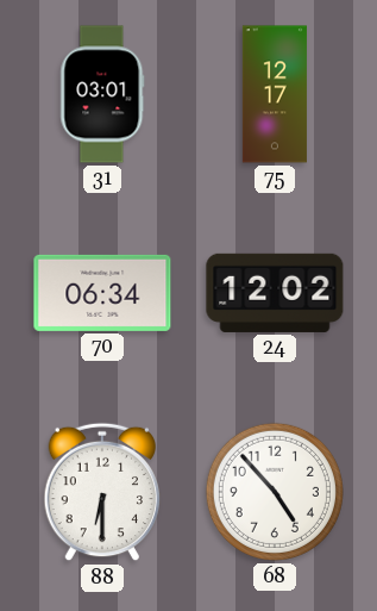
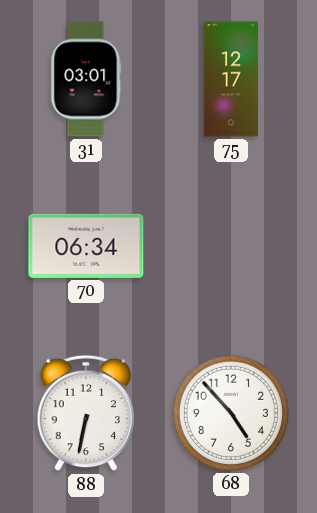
24: 12:02 -> none
88: 6:30 -> 6:32
